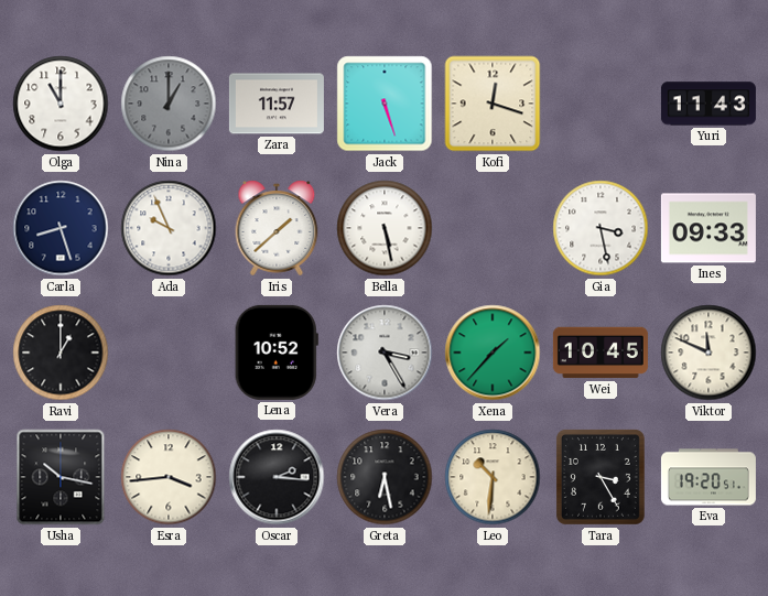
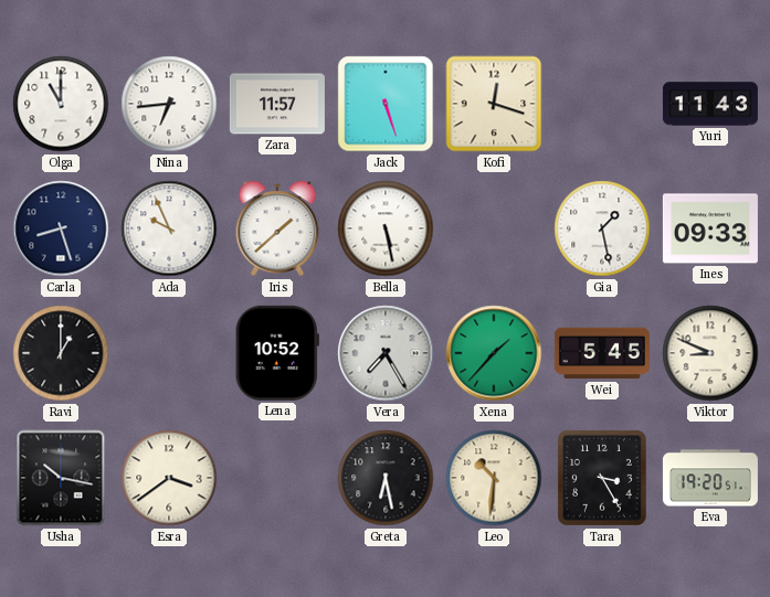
Nina: 1:00 -> 6:44
Nina dial: grey -> white
Gia: 3:28 -> 1:28
Vera: 3:25 -> 7:25
Wei: 10:45 -> 5:45
Viktor: 11:49 -> 8:49
Esra: 3:44 -> 3:39
Oscar: 2:16 -> none
